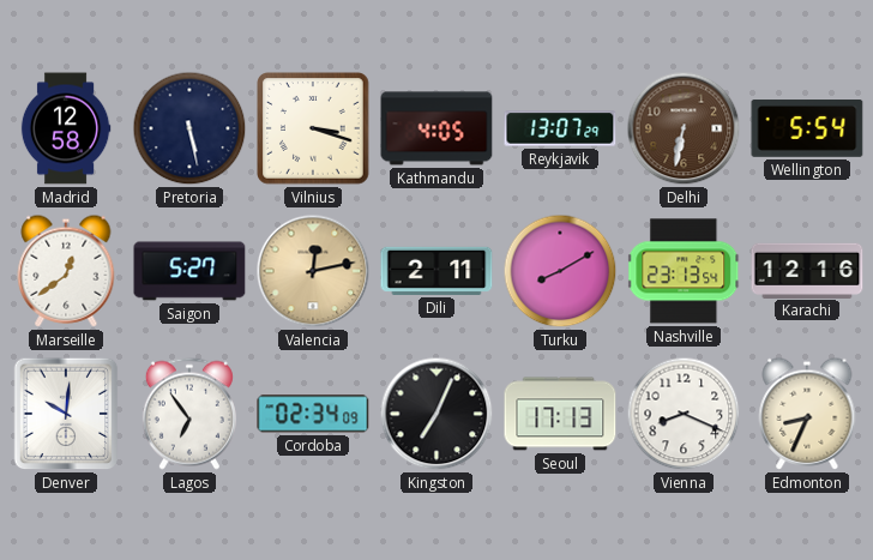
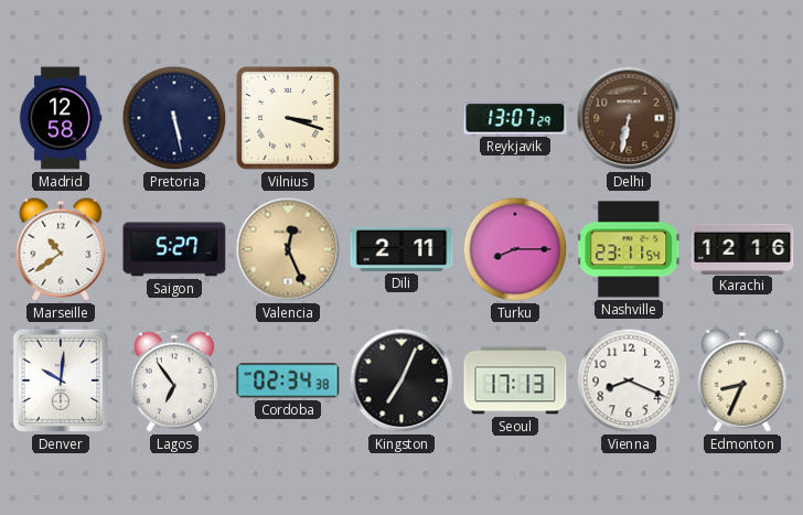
Kathmandu: 4:05 -> none
Wellington: 5:54 -> none
Marseille: 12:39 -> 10:39
Valencia: 12:13 -> 12:26
Turku: 8:10 -> 8:15
Nashville: 23:13 -> 23:11
Cordoba: 02:34:09 -> 02:34:38
